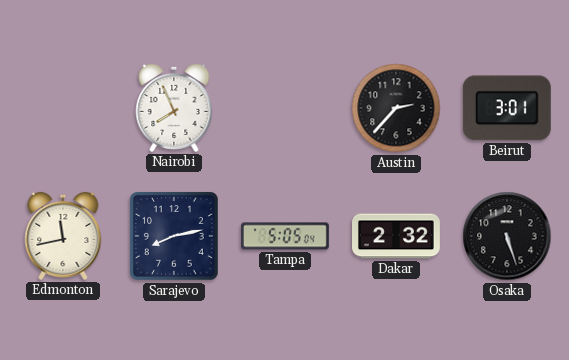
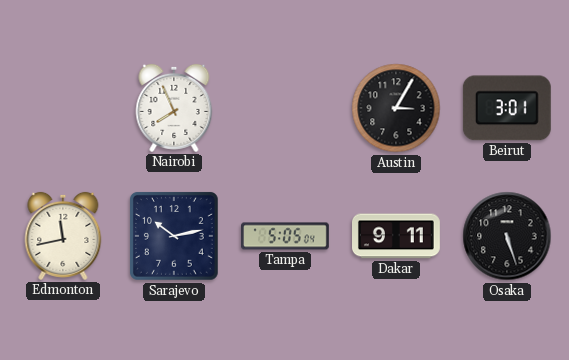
Austin: 2:37 -> 3:05
Sarajevo: 8:13 -> 10:13
Dakar: 2:32 -> 9:11
